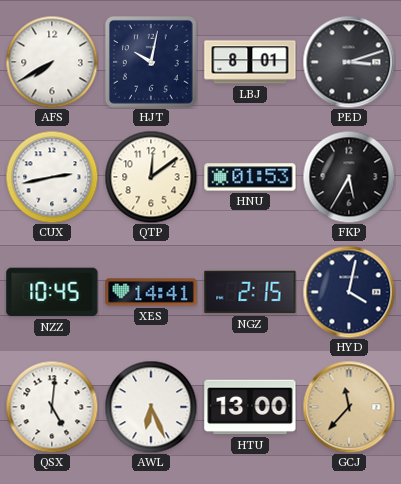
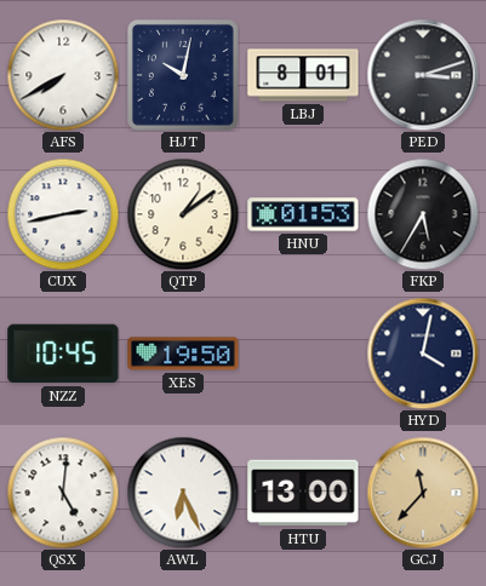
QTP: 12:09 -> 1:09
XES: 14:41 -> 19:50
NGZ: 2:15 -> none
